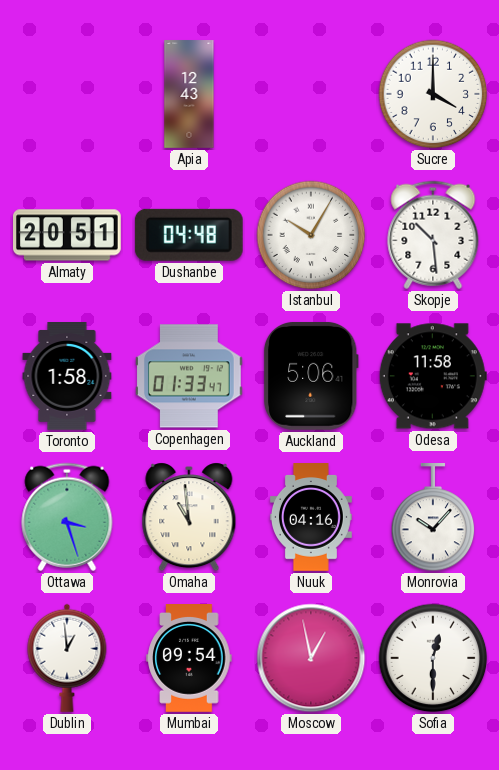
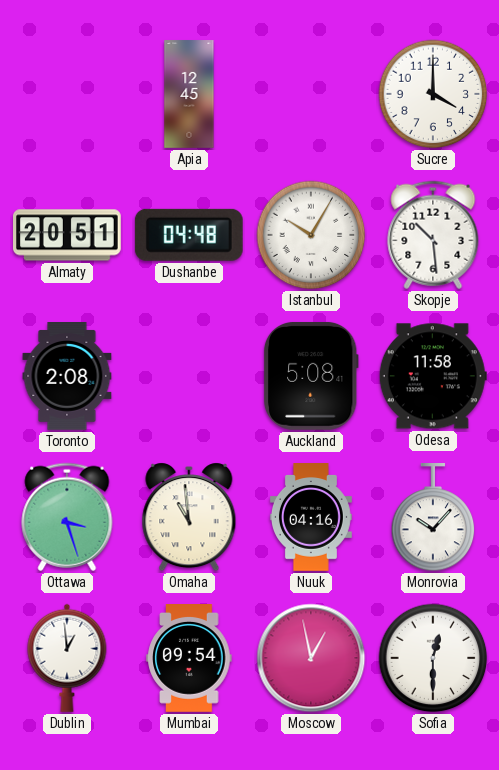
Apia: 12:43 -> 12:45
Toronto: 1:58 -> 2:08
Copenhagen: 01:33 -> none
Auckland: 5:06 -> 5:08
